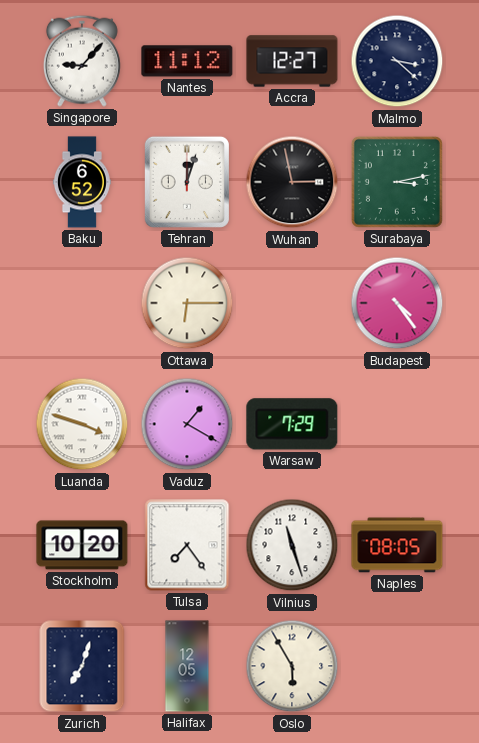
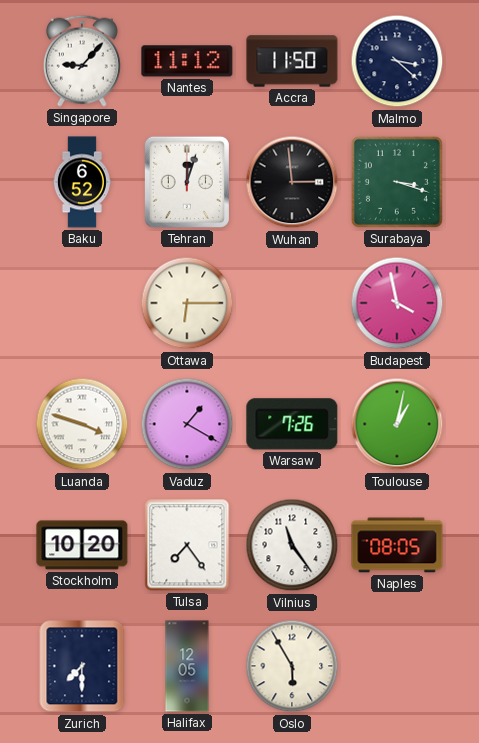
Accra: 12:27 -> 11:50
Wuhan: 2:58 -> 2:59
Surabaya: 3:13 -> 3:18
Budapest: 4:24 -> 3:58
Warsaw: 7:29 -> 7:26
Toulouse: none -> 1:02
Vilnius: 11:27 -> 11:24
Zurich: 7:03 -> 7:30
